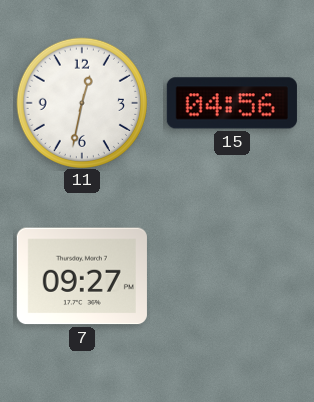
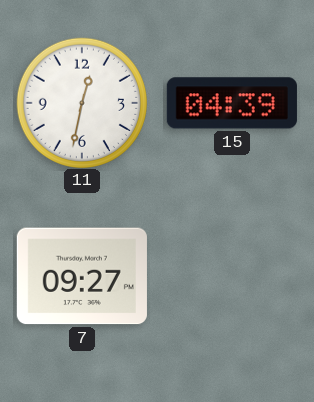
15: 04:56 -> 04:39
